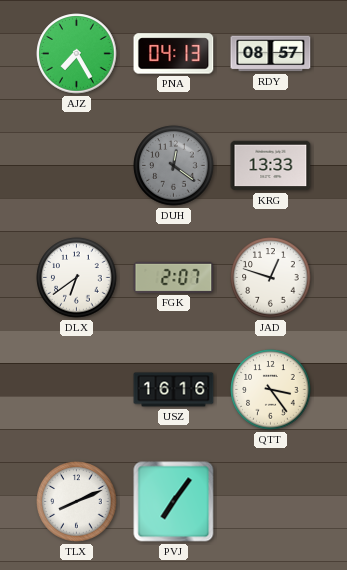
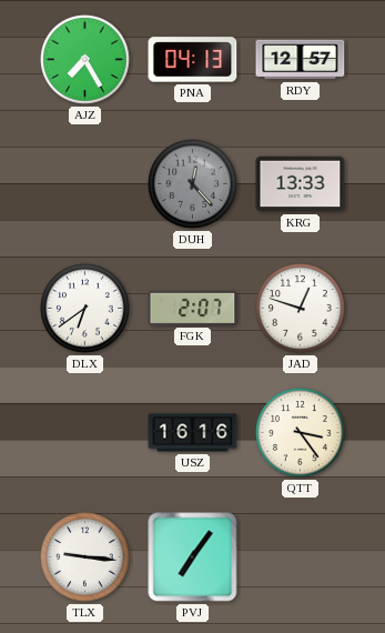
RDY: 08:57 -> 12:57
DUH: 12:21 -> 12:23
TLX: 8:11 -> 9:16
